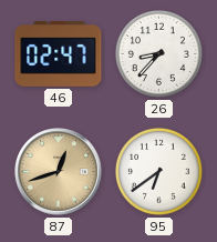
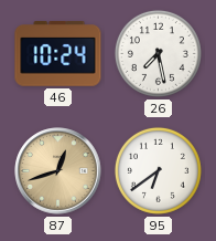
46: 02:47 -> 10:24
26: 8:37 -> 7:28
